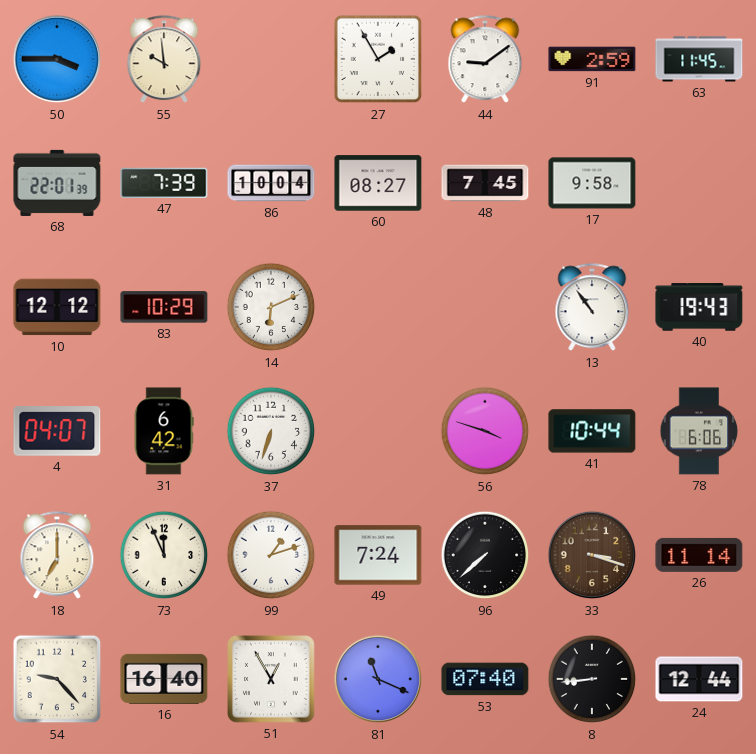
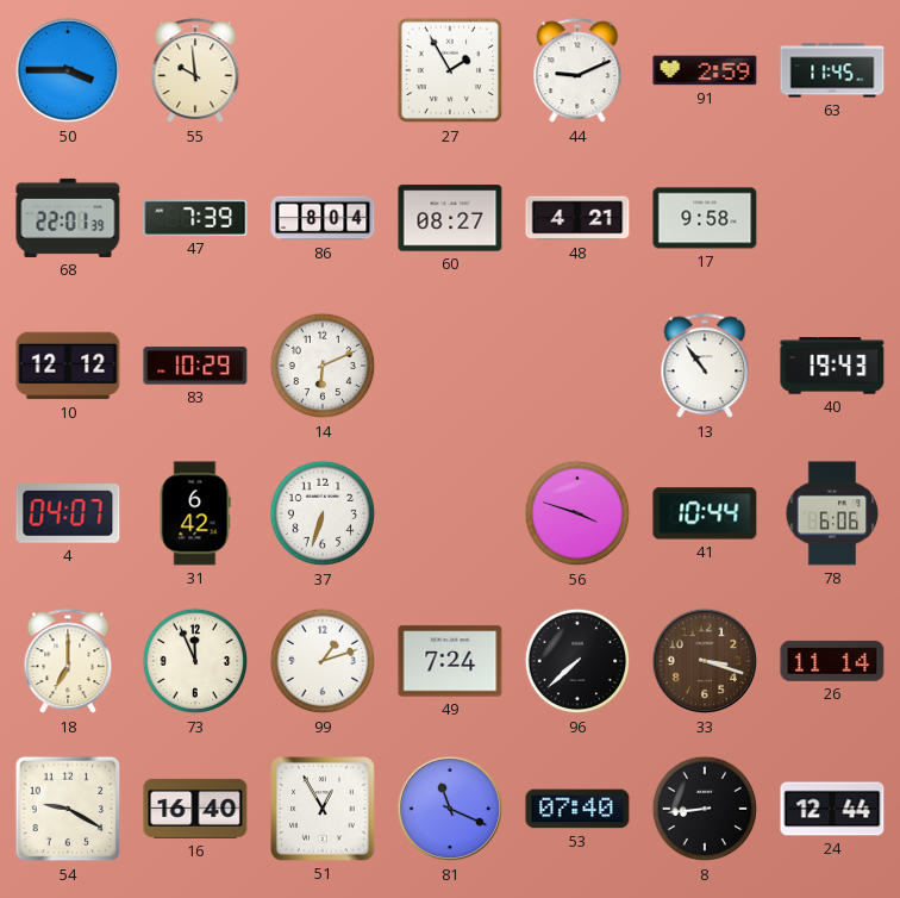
44: 9:09 -> 9:11
86: 10:04 -> 8:04
48: 7:45 -> 4:21
54: 9:23 -> 9:20
